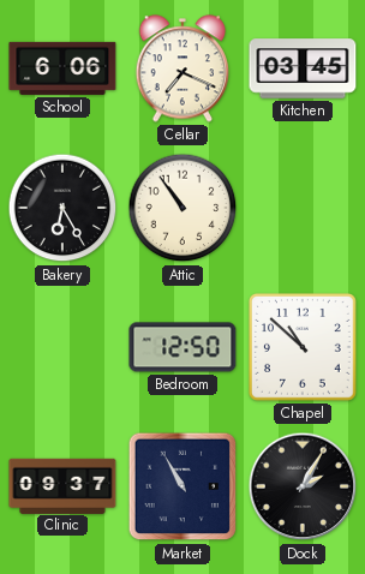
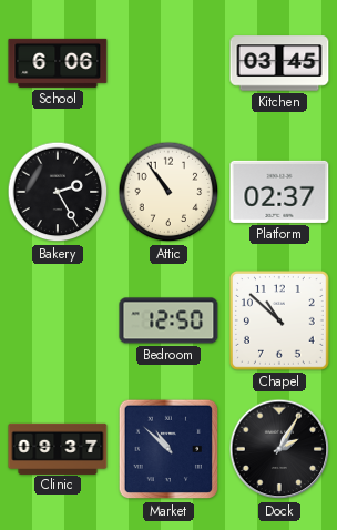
Cellar: 7:19 -> none
Bakery: 6:25 -> 2:25
Platform: none -> 02:37
Market: 10:55 -> 10:52
